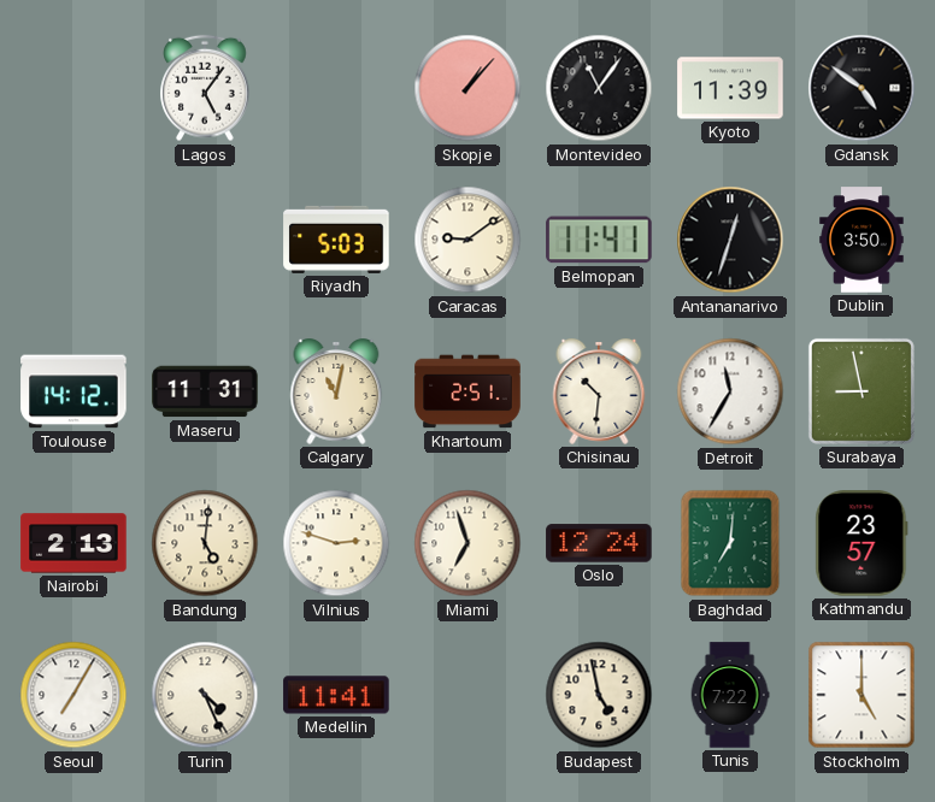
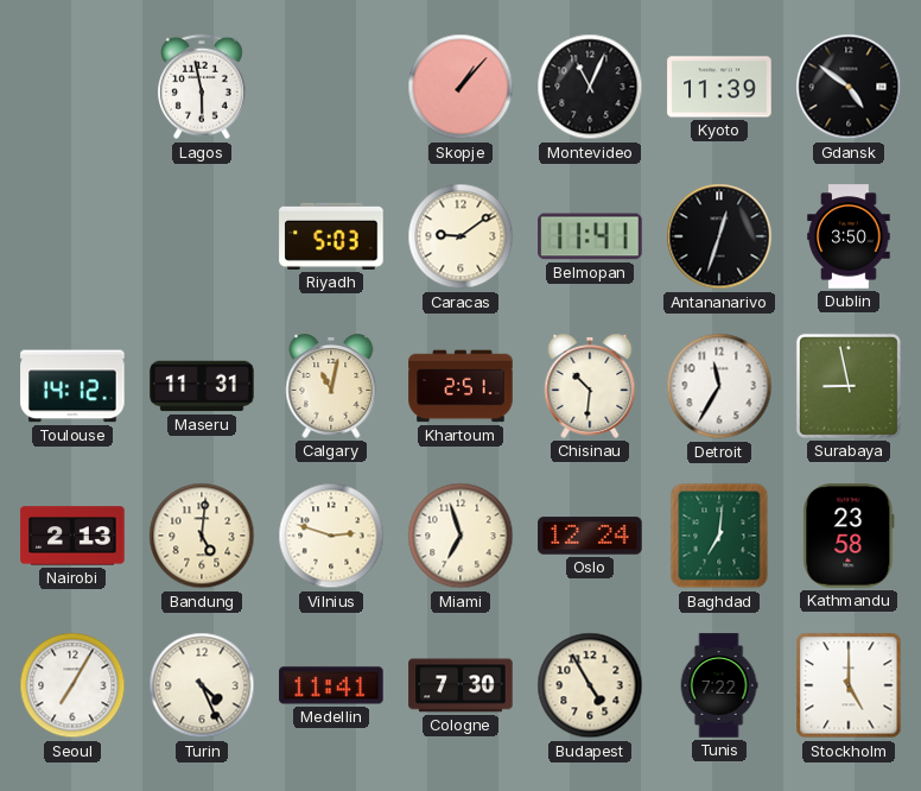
Lagos: 5:06 -> 5:58
Montevideo: 11:06 -> 11:04
Kathmandu: 23:57 -> 23:58
Cologne: none -> 7:30
Budapest: 4:58 -> 4:55
